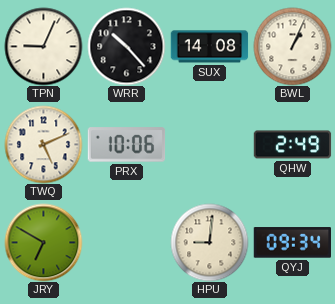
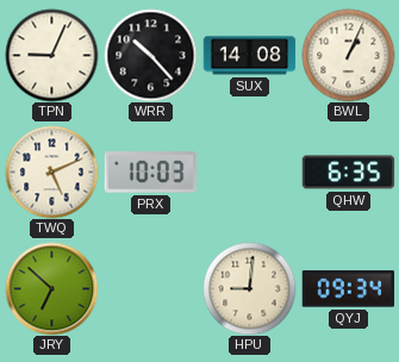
PRX: 10:06 -> 10:03
QHW: 2:49 -> 6:35
JRY: 6:50 -> 6:52
